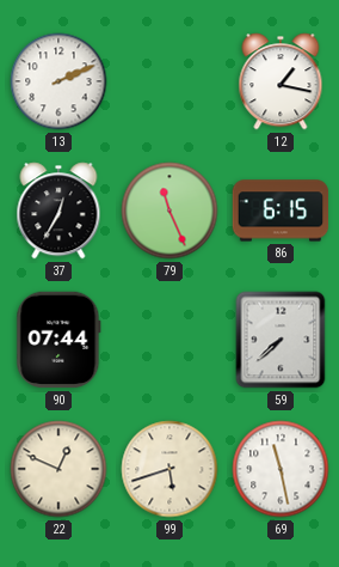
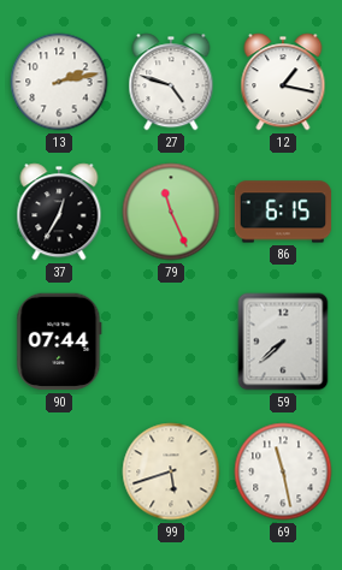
13: 2:11 -> 2:13
27: none -> 4:48
22: 12:49 -> none
